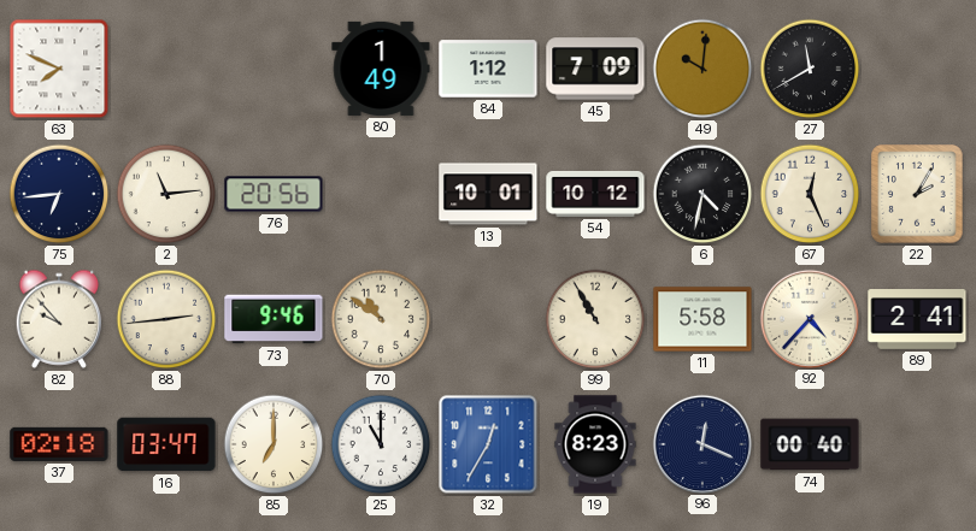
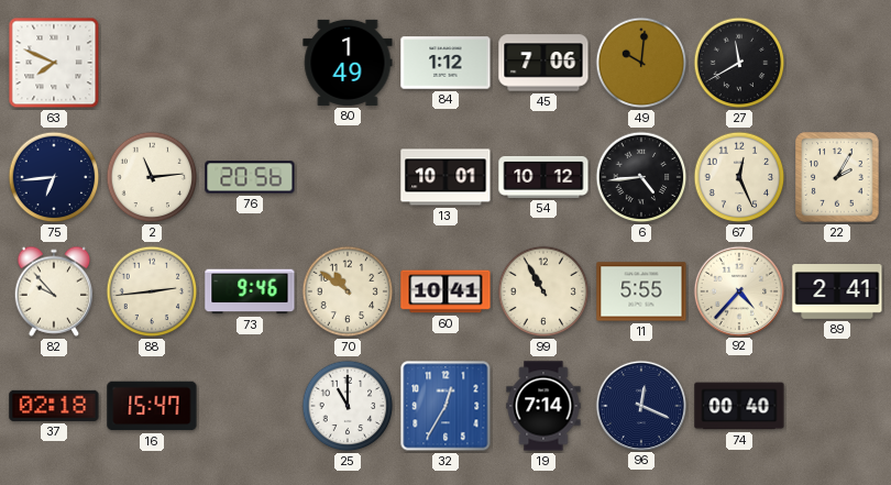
45: 7:09 -> 7:06
6: 4:32 -> 4:44
60: none -> 10:41
11: 5:58 -> 5:55
16: 03:47 -> 15:47
85: 7:00 -> none
19: 8:23 -> 7:14
